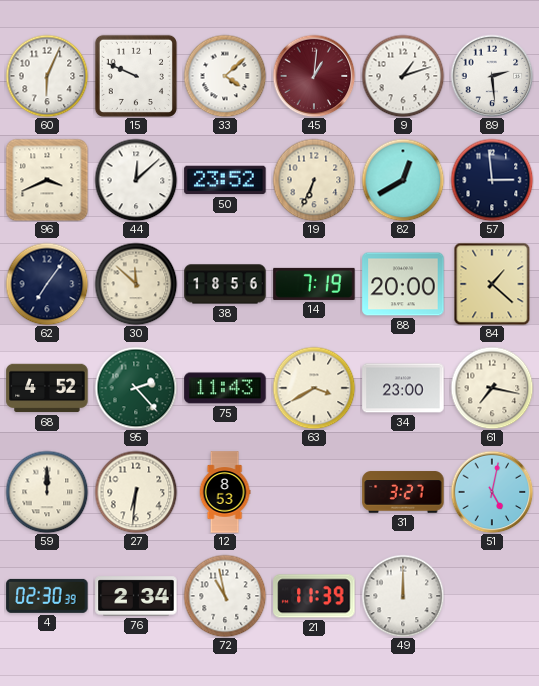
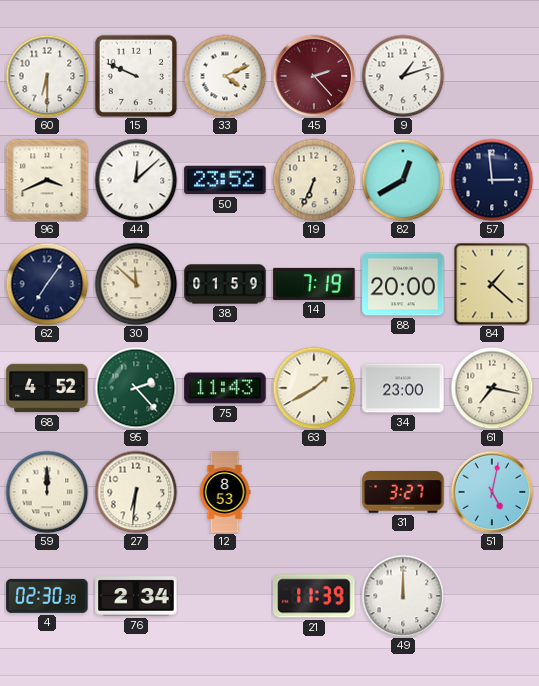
60: 6:04 -> 6:30
33: 4:08 -> 4:11
45: 1:01 -> 2:23
89: 2:29 -> none
38: 18:56 -> 01:59
63: 3:40 -> 1:40
72: 10:58 -> none
